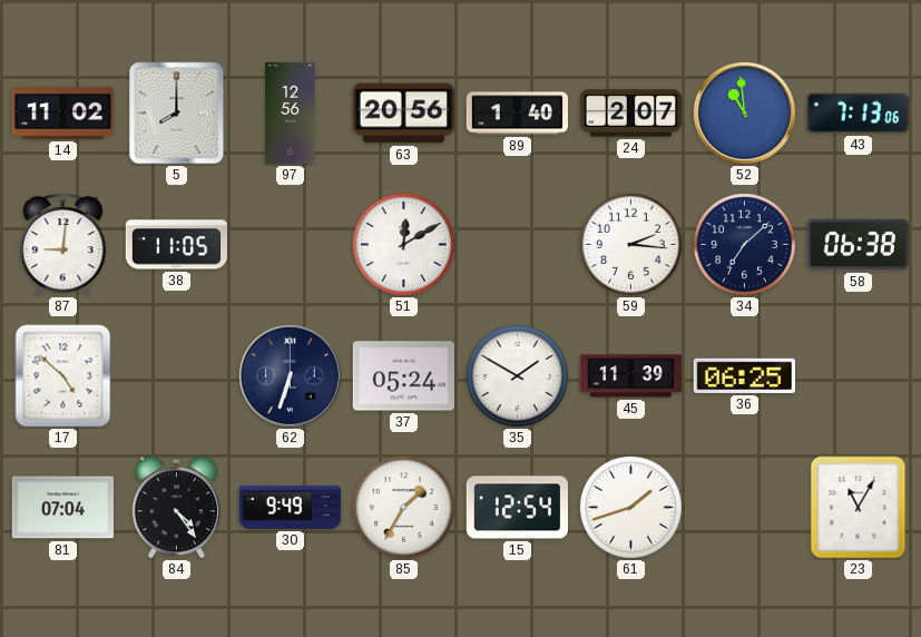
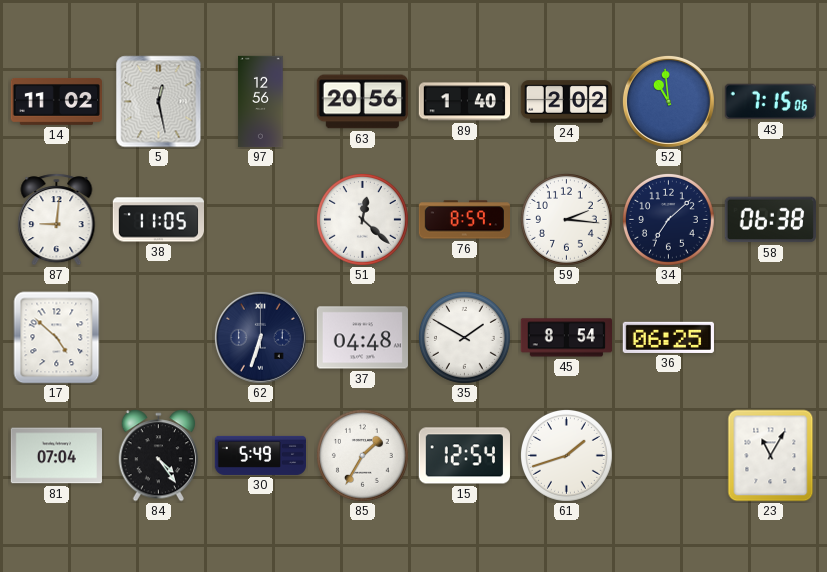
5: 8:00 -> 12:28
24: 2:07 -> 2:02
43: 7:13 -> 7:15
51: 12:10 -> 12:22
76: none -> 8:59
37: 05:24 -> 04:48
45: 11:39 -> 8:54
30: 9:49 -> 5:49
